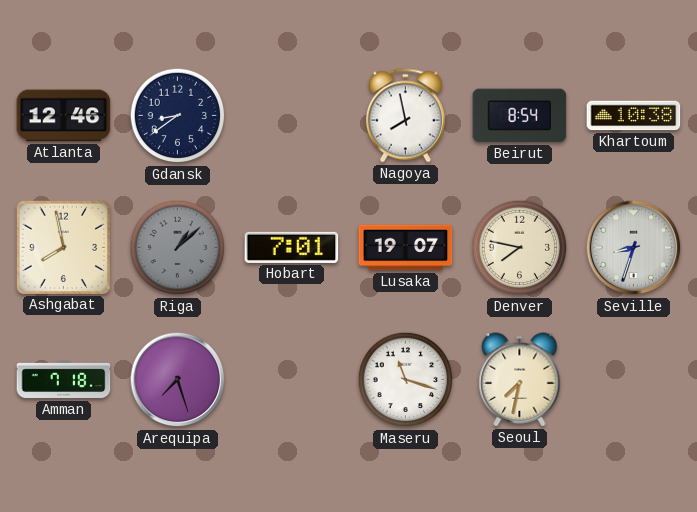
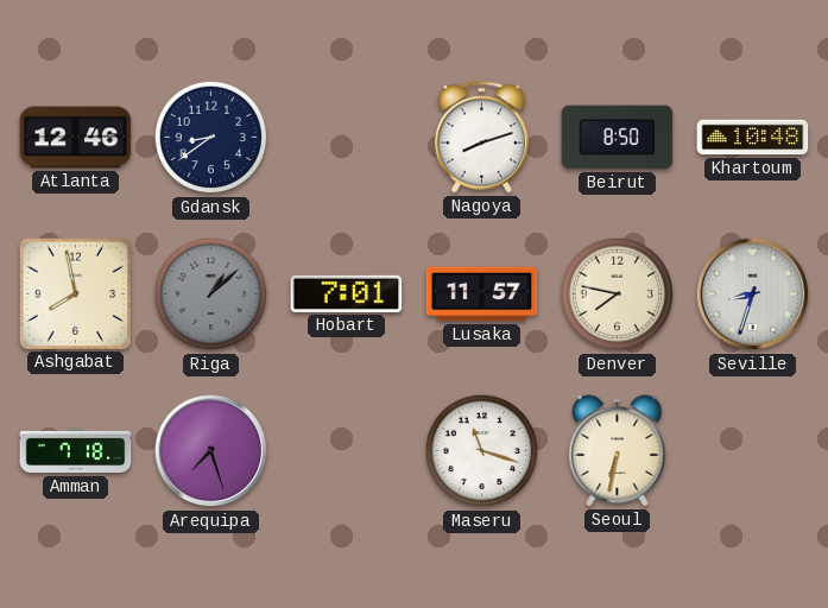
Nagoya: 7:58 -> 8:12
Beirut: 8:54 -> 8:50
Khartoum: 10:38 -> 10:48
Lusaka: 19:07 -> 11:57
Seoul: 7:32 -> 6:32
